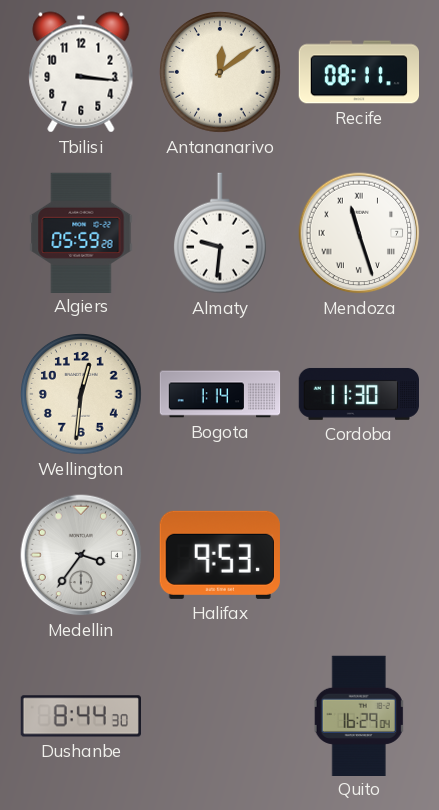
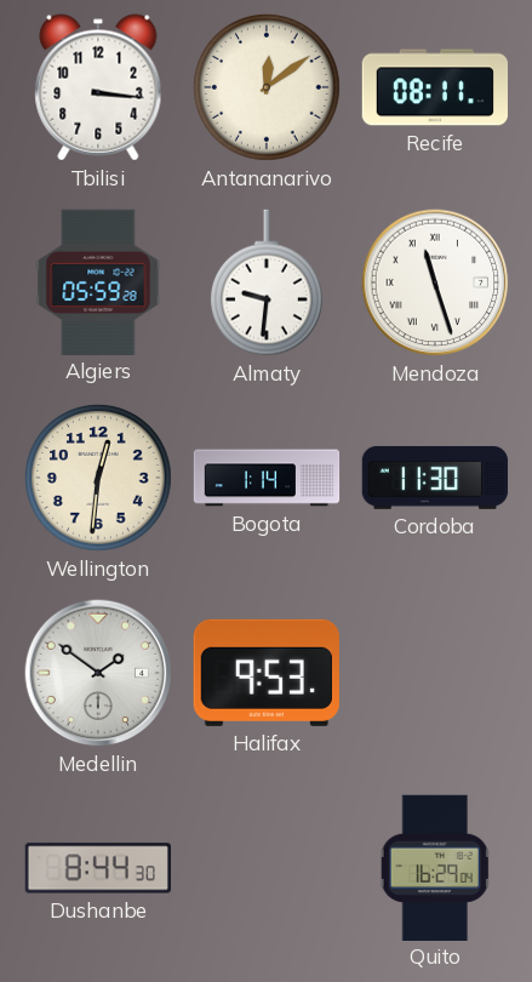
Medellin: 3:36 -> 1:51
